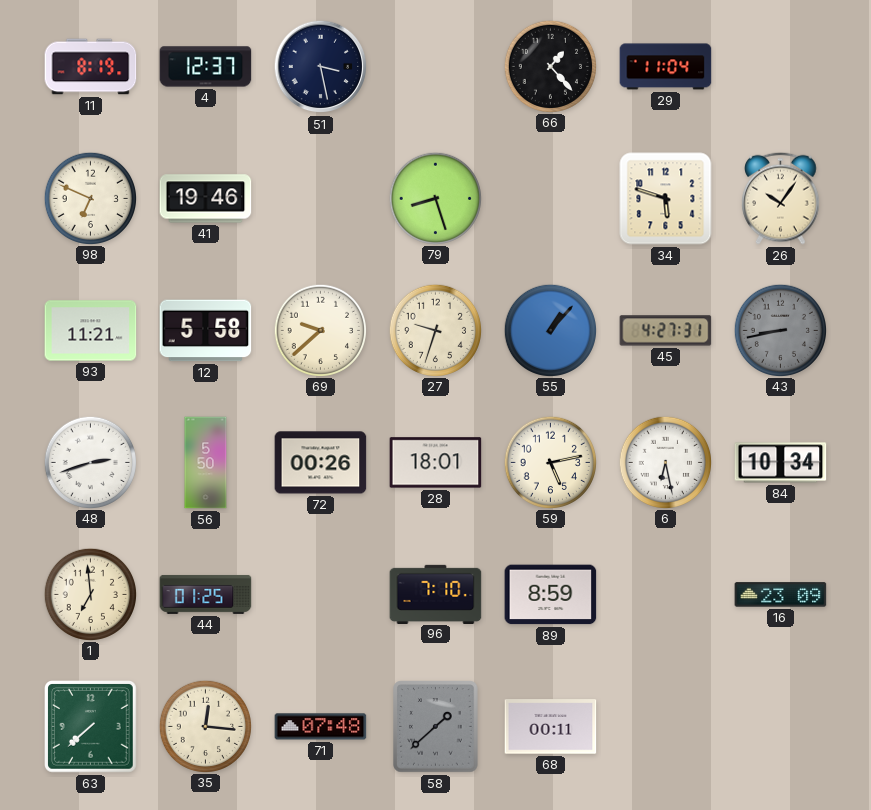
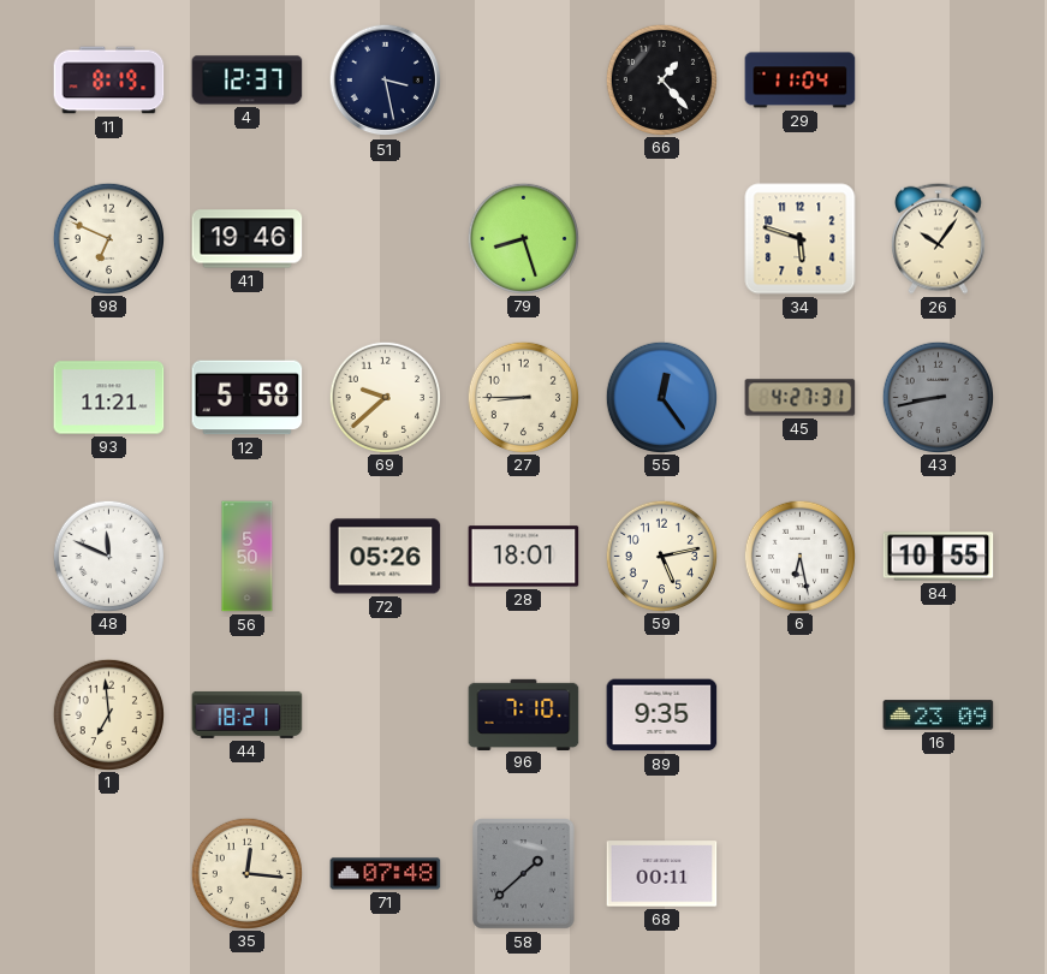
27: 9:33 -> 8:45
55: 1:07 -> 12:24
48: 2:42 -> 11:49
72: 00:26 -> 05:26
84: 10:34 -> 10:55
44: 01:25 -> 18:21
89: 8:59 -> 9:35
63: 7:38 -> none
